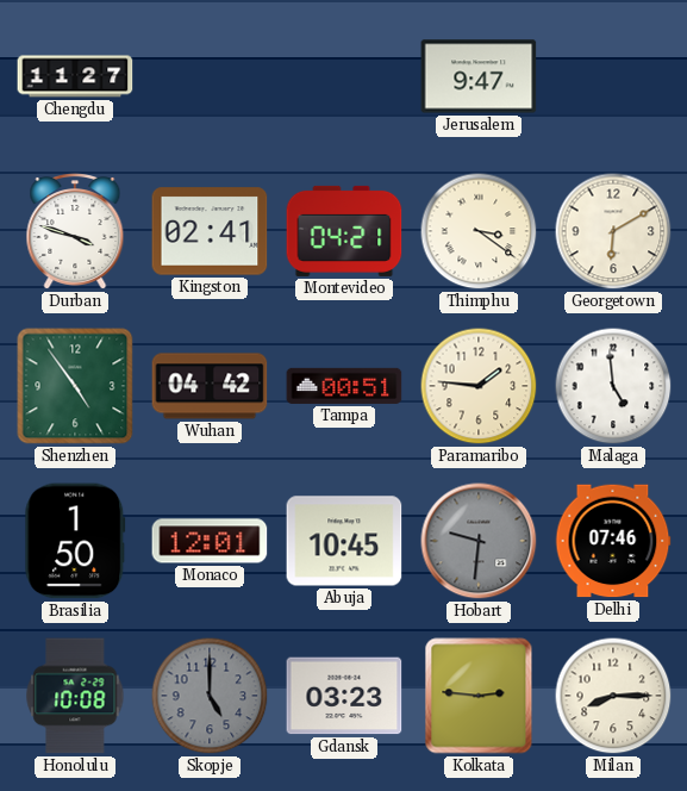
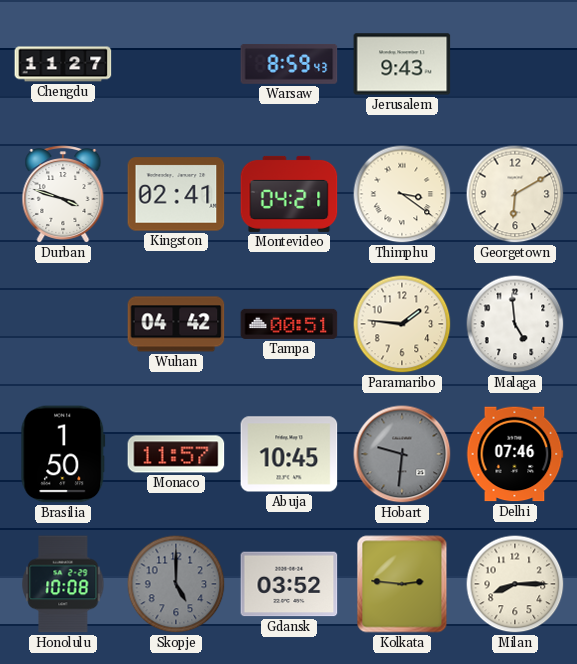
Warsaw: none -> 8:59
Jerusalem: 9:47 -> 9:43
Shenzhen: 4:54 -> none
Monaco: 12:01 -> 11:57
Gdansk: 03:23 -> 03:52
